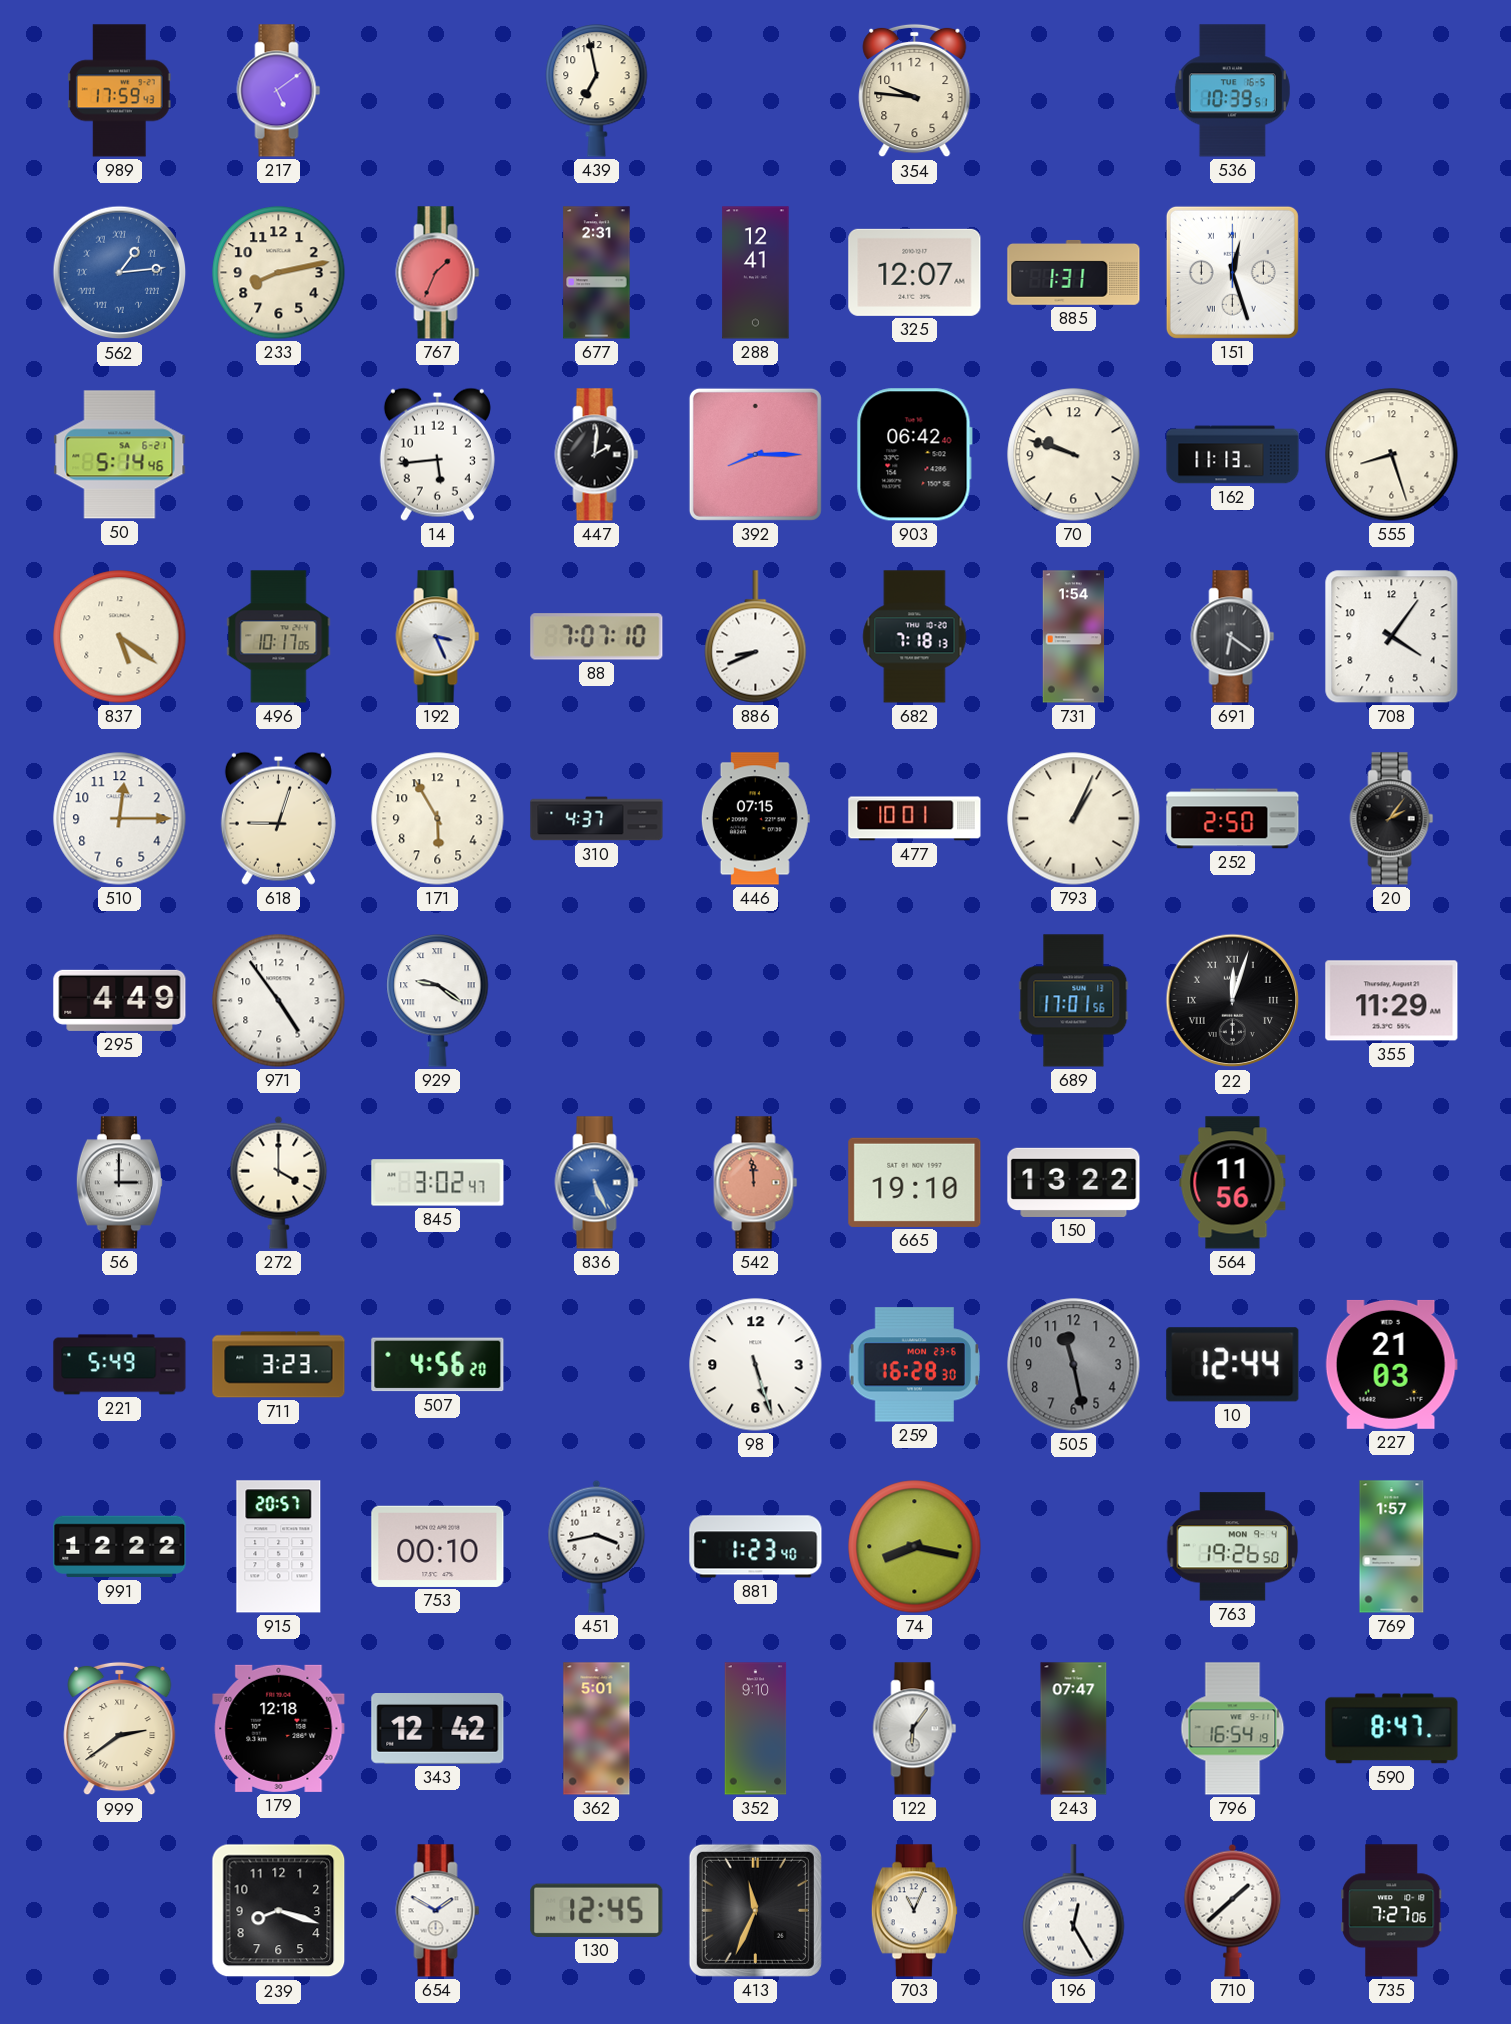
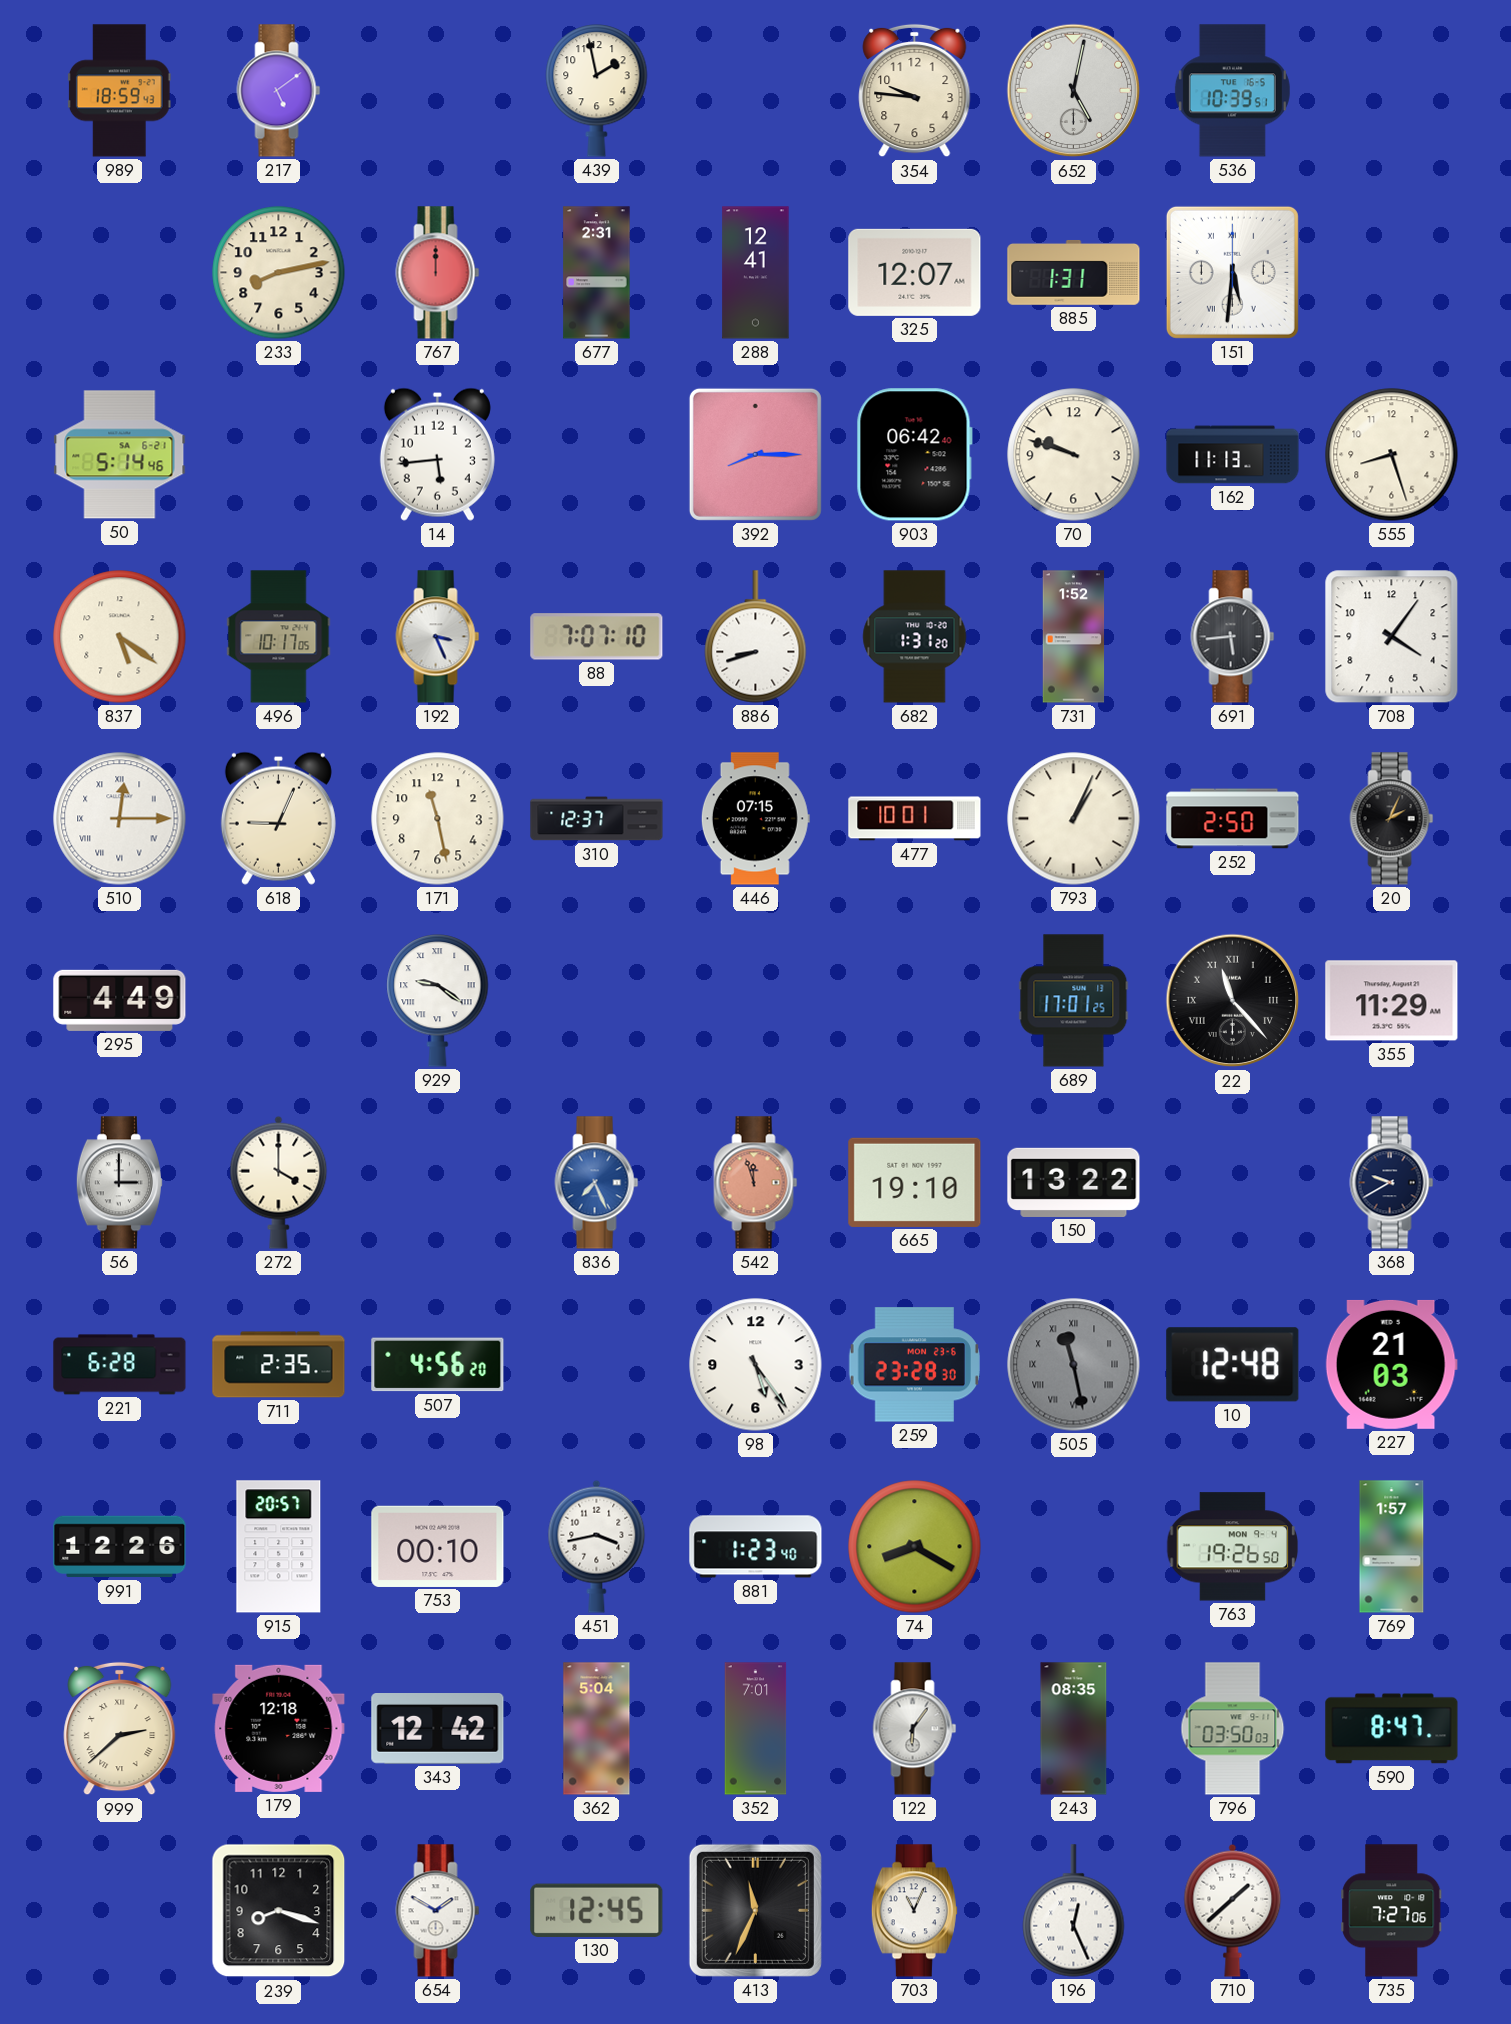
989: 17:59 -> 18:59
439: 6:58 -> 1:58
652: none -> 5:02
562: 1:14 -> none
767: 1:34 -> 12:00
151: 12:27 -> 5:31
447: 2:01 -> none
886: 8:41 -> 8:42
682: 7:18 -> 1:31
731: 1:54 -> 1:52
691: 6:21 -> 5:44
510 numerals: Arabic -> Roman
618: 9:03 -> 9:04
171: 5:55 -> 11:28
310: 4:37 -> 12:37
20: 2:06 -> 2:04
971: 4:54 -> none
689: 17:01:56 -> 17:01:25
22: 12:03 -> 11:23
845: 3:02 -> none
836: 5:26 -> 7:26
542: 11:59 -> 11:57
564: 11:56 -> none
368: none -> 9:40
221: 5:49 -> 6:28
711: 3:23 -> 2:35
98: 5:27 -> 5:24
259: 16:28 -> 23:28
505 numerals: Arabic -> Roman
10: 12:44 -> 12:48
991: 12:22 -> 12:26
74: 8:17 -> 8:20
999: 2:39 -> 2:38
362: 5:01 -> 5:04
352: 9:10 -> 7:01
243: 07:47 -> 08:35
796: 16:54 -> 03:50
196: 12:25 -> 12:26
